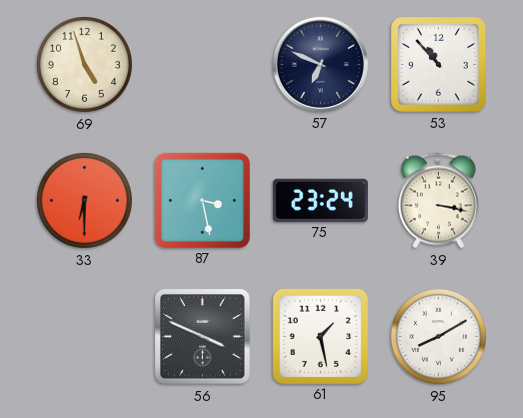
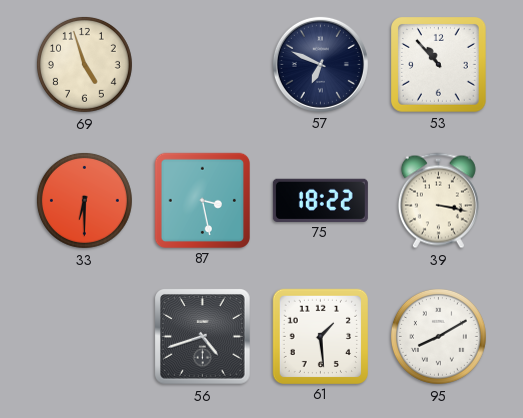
75: 23:24 -> 18:22
56: 3:49 -> 4:42
61: 1:28 -> 1:29
